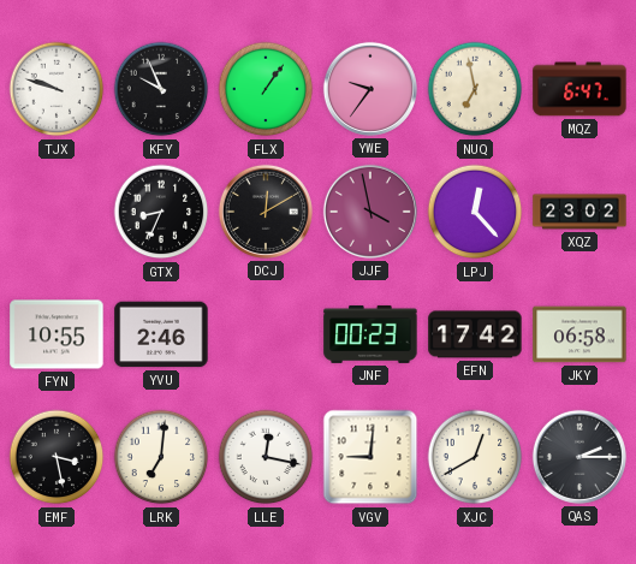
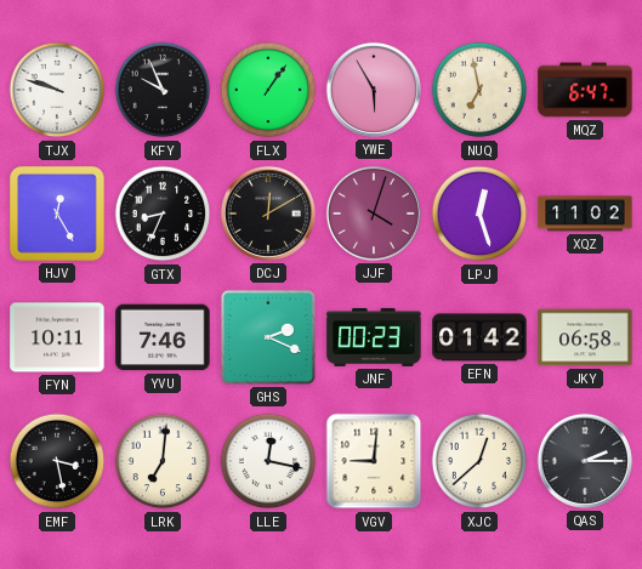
YWE: 9:36 -> 5:55
HJV: none -> 12:25
JJF: 3:58 -> 4:03
LPJ: 12:23 -> 12:27
XQZ: 23:02 -> 11:02
FYN: 10:55 -> 10:11
YVU: 2:46 -> 7:46
GHS: none -> 2:19
EFN: 17:42 -> 01:42
XJC: 12:40 -> 12:38
